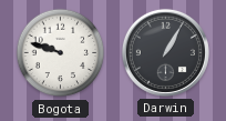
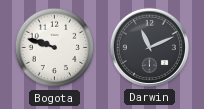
Darwin: 1:05 -> 11:11
